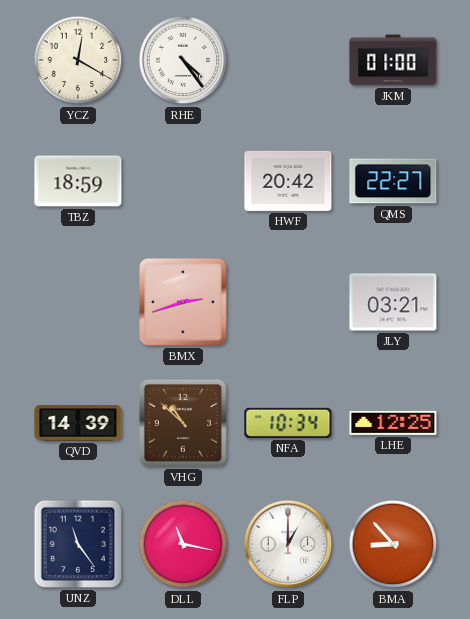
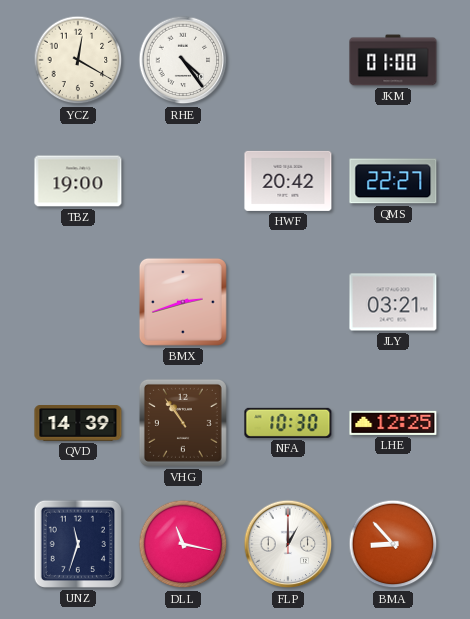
TBZ: 18:59 -> 19:00
VHG: 10:52 -> 10:54
NFA: 10:34 -> 10:30
UNZ: 11:24 -> 11:33
